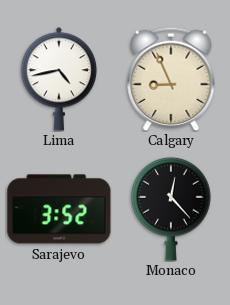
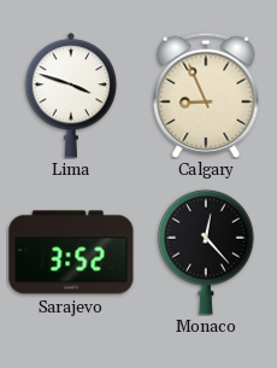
Lima: 4:43 -> 3:48
